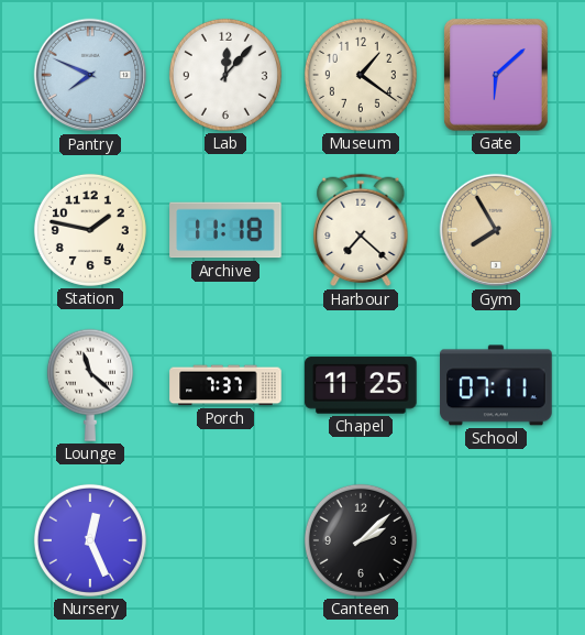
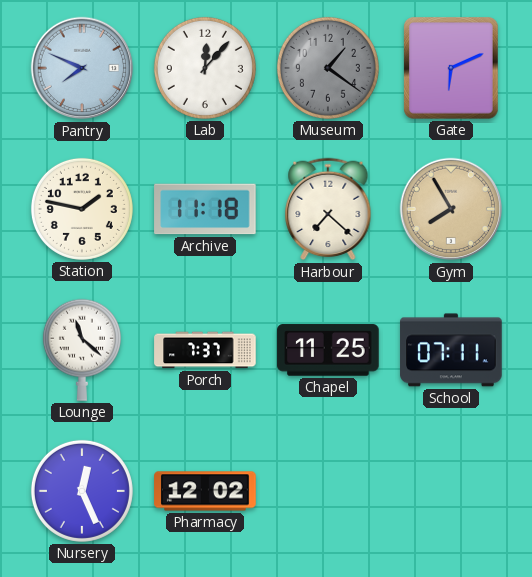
Museum dial: cream -> grey
Gate: 6:08 -> 6:11
Pharmacy: none -> 12:02
Canteen: 2:08 -> none
